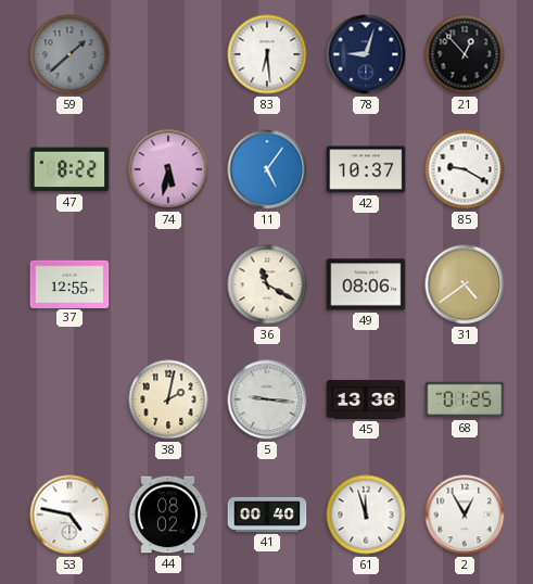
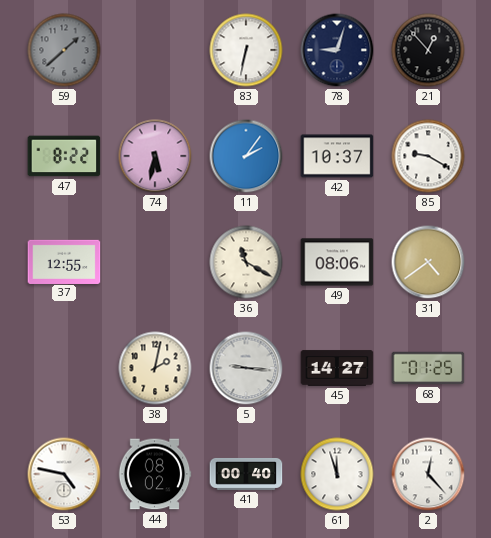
83: 6:29 -> 6:32
11: 5:06 -> 2:06
45: 13:36 -> 14:27
2: 12:55 -> 12:23
